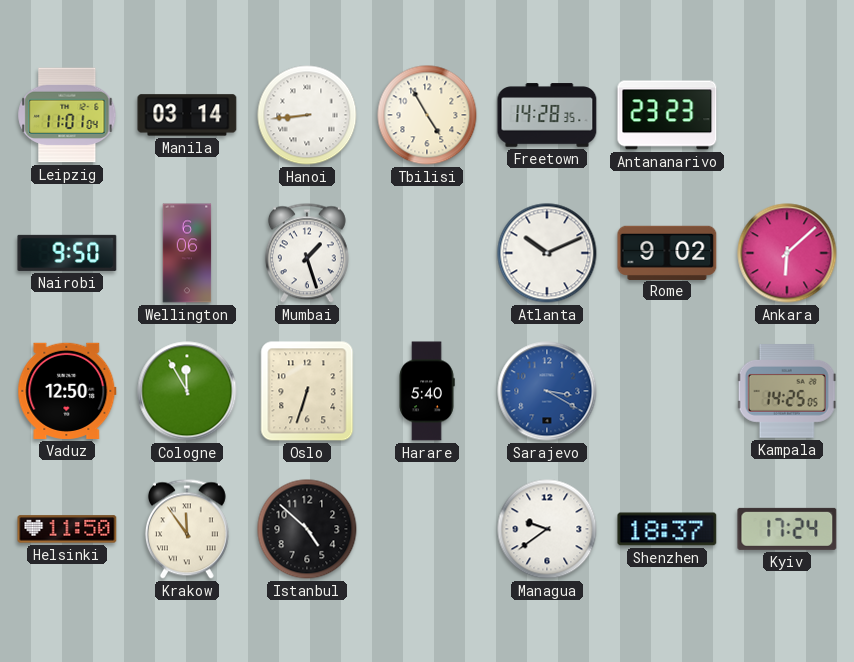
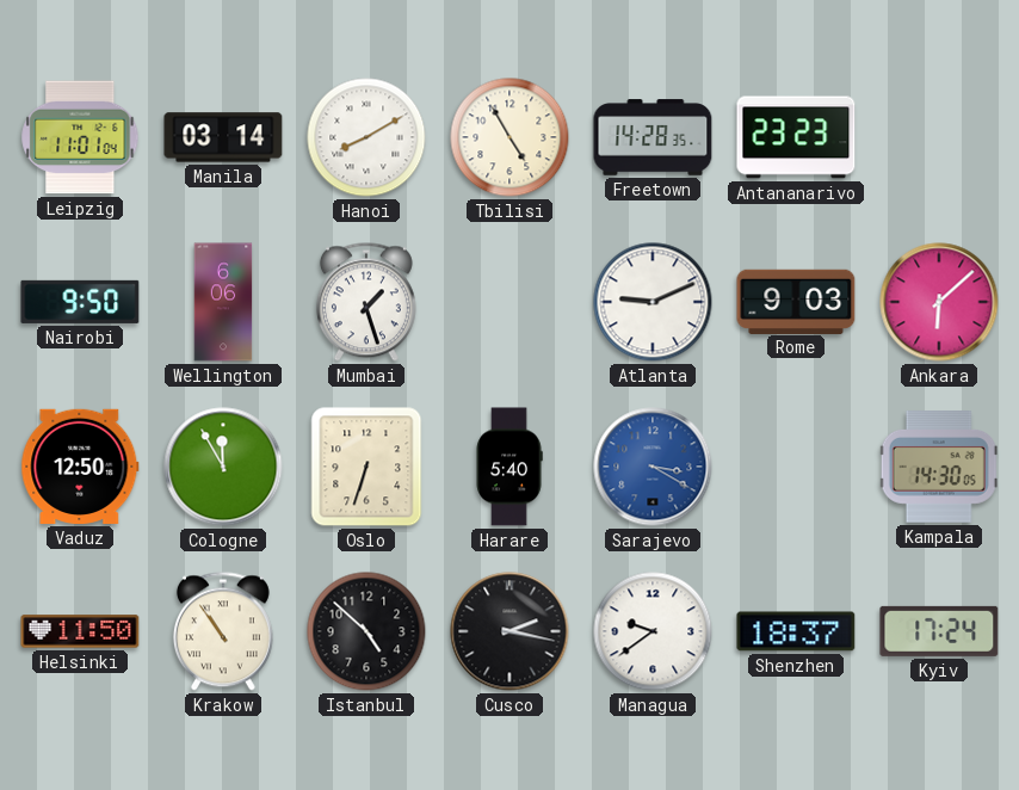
Hanoi: 8:44 -> 8:10
Atlanta: 10:11 -> 9:11
Rome: 9:02 -> 9:03
Kampala: 14:25 -> 14:30
Krakow: 11:54 -> 10:54
Cusco: none -> 2:17
